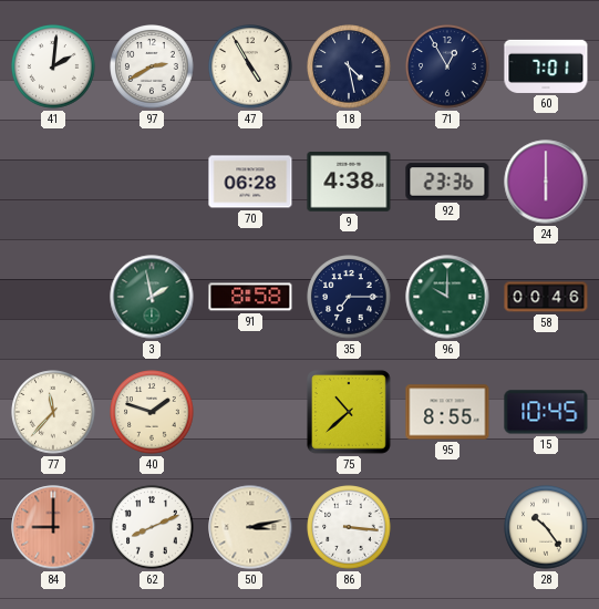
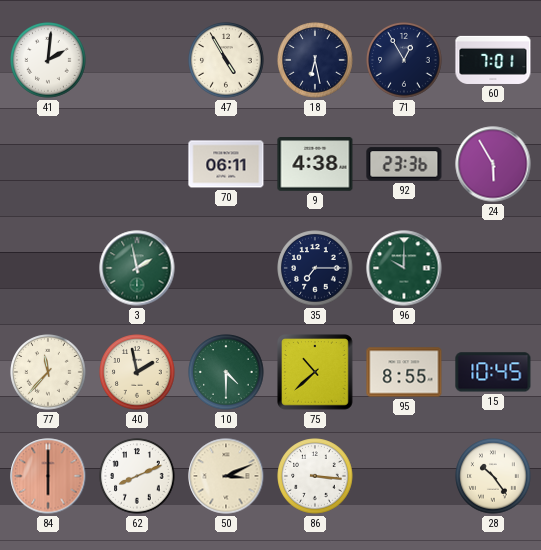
97: 2:40 -> none
18: 4:28 -> 6:28
70: 06:28 -> 06:11
24: 6:00 -> 5:55
91: 8:58 -> none
58: 00:46 -> none
40: 1:48 -> 1:58
10: none -> 4:30
84: 9:00 -> 6:00
50: 3:13 -> 3:11
